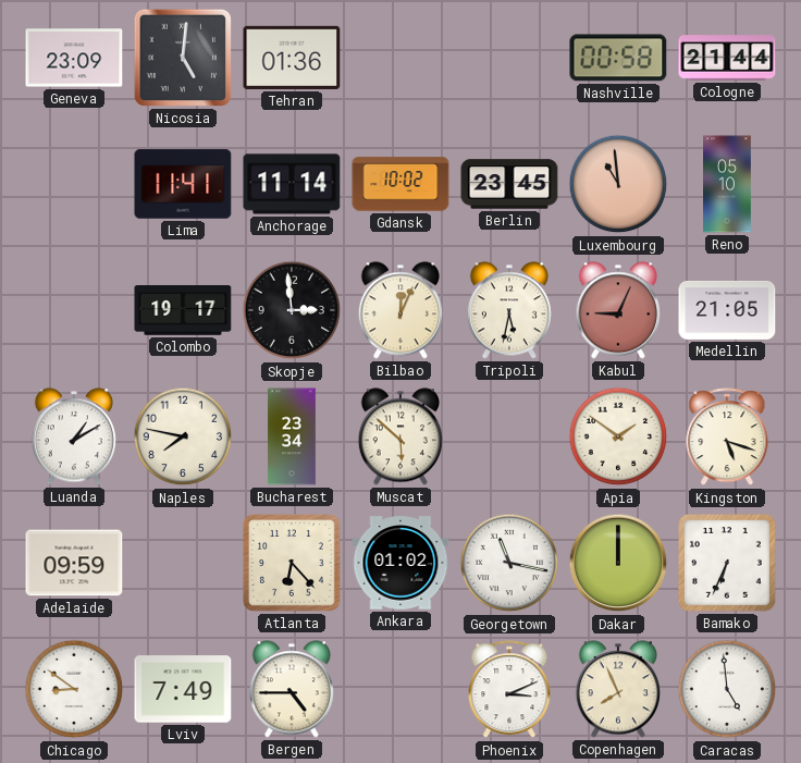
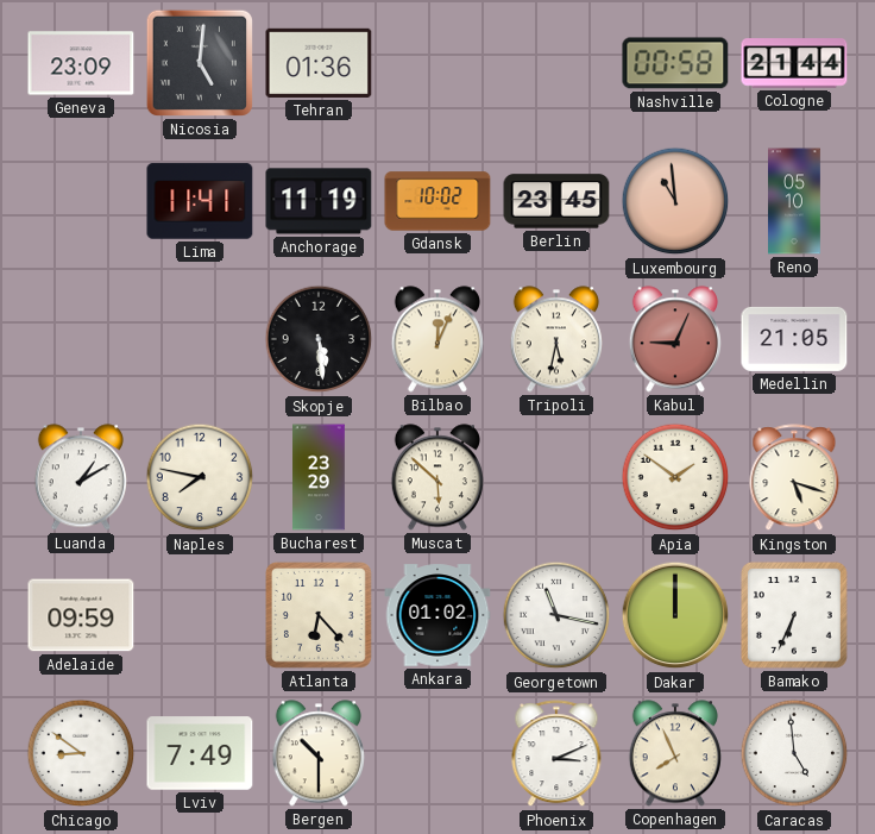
Anchorage: 11:14 -> 11:19
Colombo: 19:17 -> none
Skopje: 2:59 -> 5:29
Bucharest: 23:34 -> 23:29
Bergen: 4:45 -> 10:30
